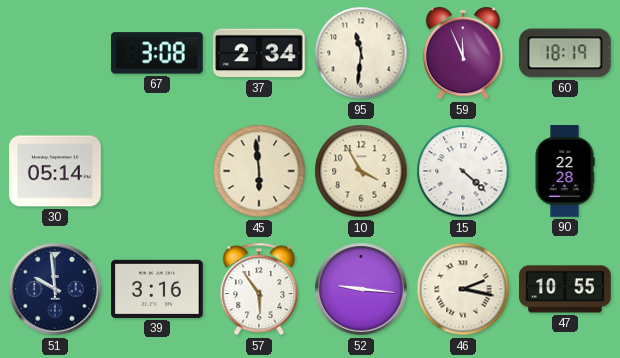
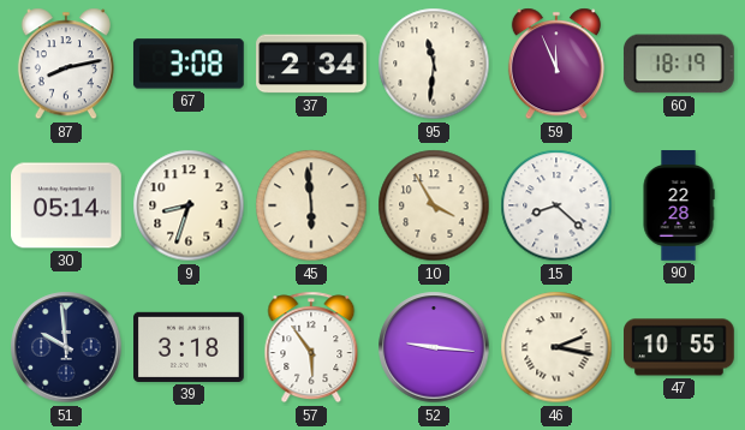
87: none -> 8:13
9: none -> 8:33
15: 4:22 -> 8:22
39: 3:16 -> 3:18
